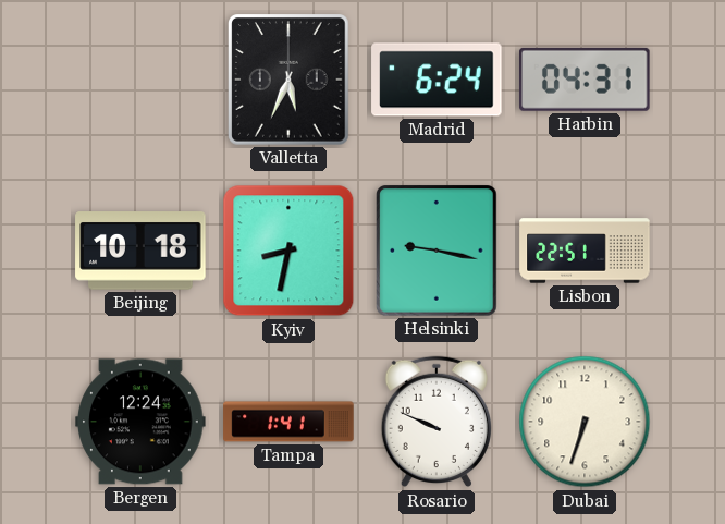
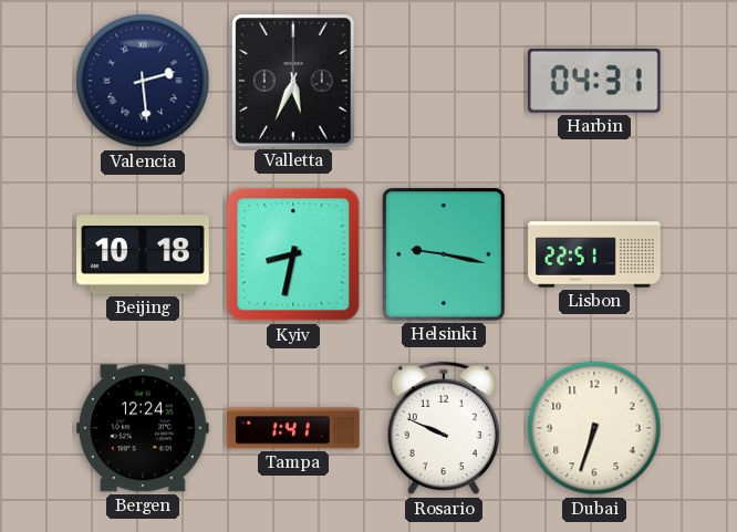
Valencia: none -> 2:29
Madrid: 6:24 -> none
